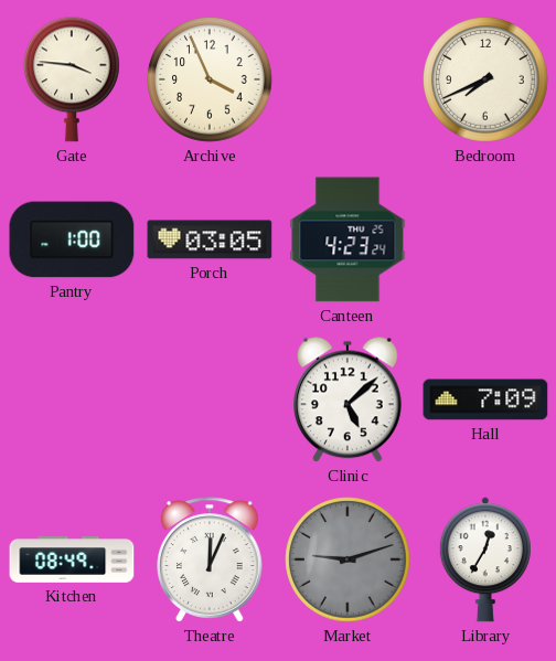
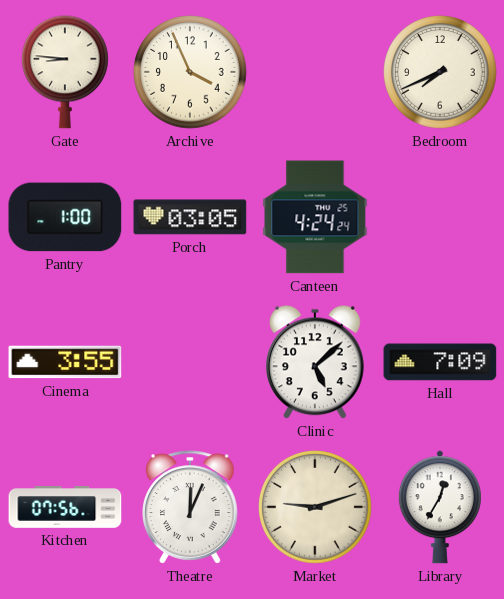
Gate: 3:46 -> 8:46
Canteen: 4:23 -> 4:24
Cinema: none -> 3:55
Kitchen: 08:49 -> 07:56
Market dial: grey -> cream
